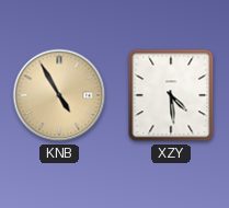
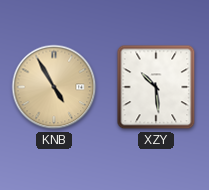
XZY: 4:29 -> 10:29
